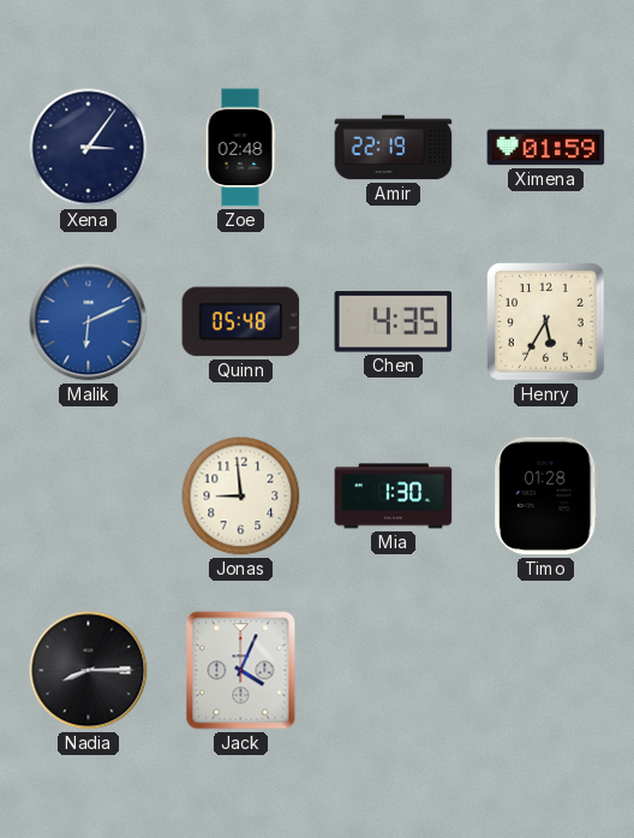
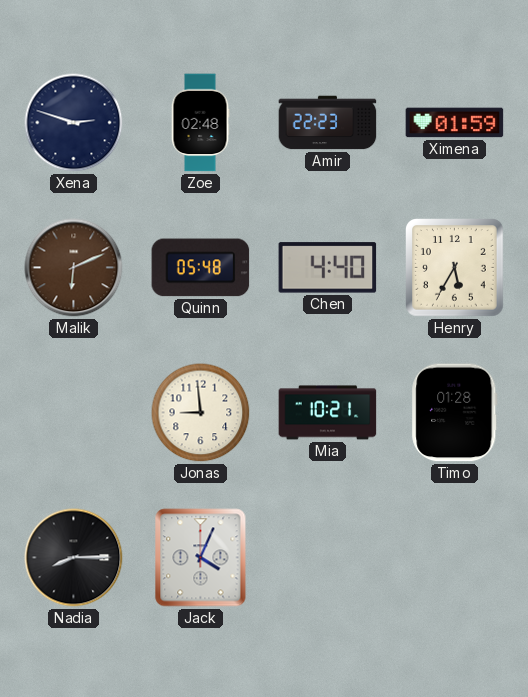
Xena: 3:06 -> 2:48
Amir: 22:19 -> 22:23
Malik dial: blue -> brown
Chen: 4:35 -> 4:40
Mia: 1:30 -> 10:21
